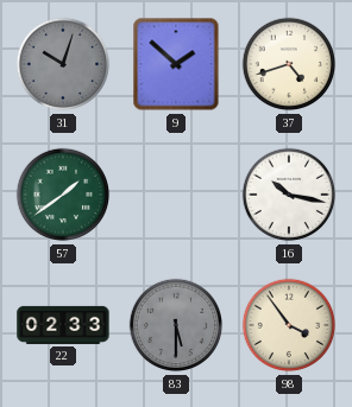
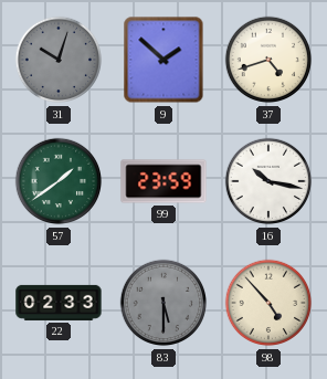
99: none -> 23:59
98: 3:54 -> 4:53
